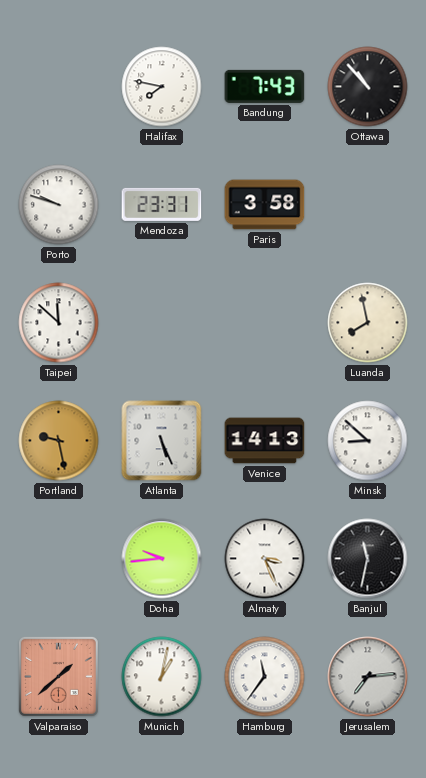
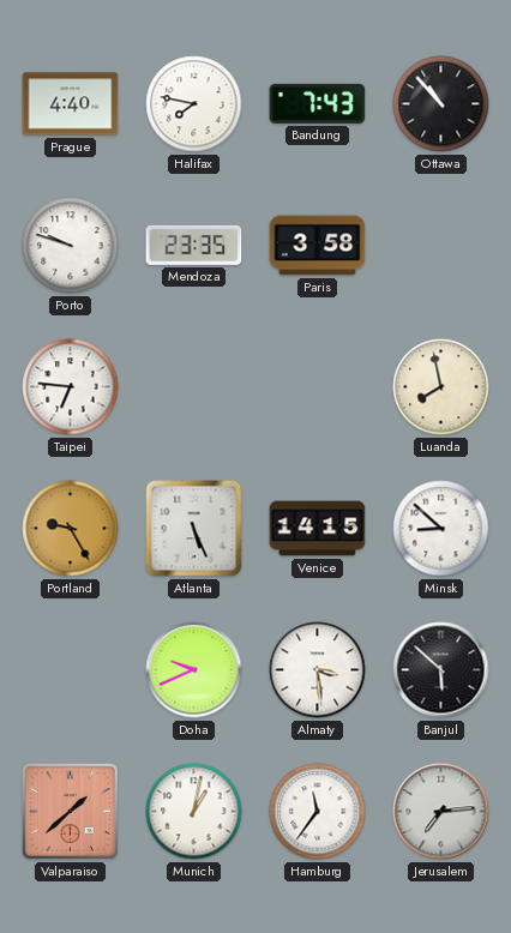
Prague: none -> 4:40
Mendoza: 23:31 -> 23:35
Taipei: 11:52 -> 6:46
Portland: 9:28 -> 9:25
Venice: 14:13 -> 14:15
Doha: 9:44 -> 9:41
Almaty: 3:26 -> 3:29
Banjul: 11:32 -> 5:52
